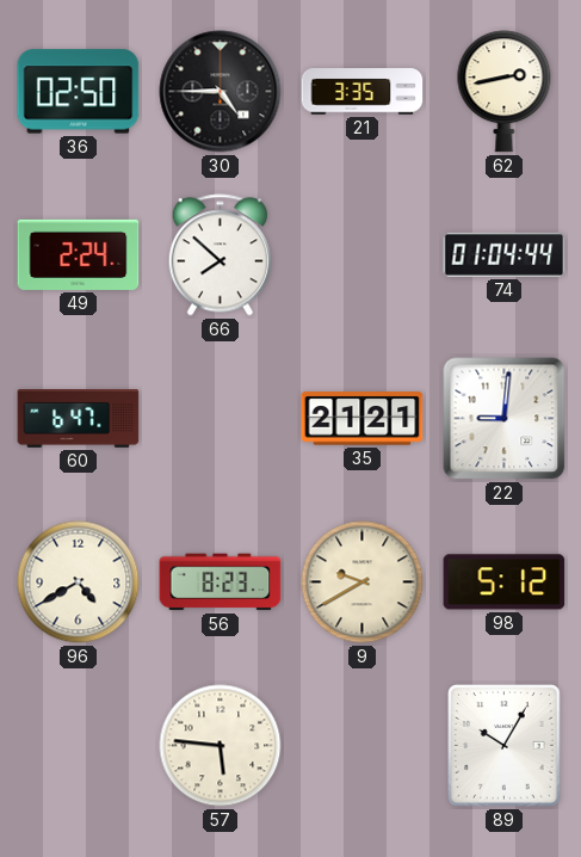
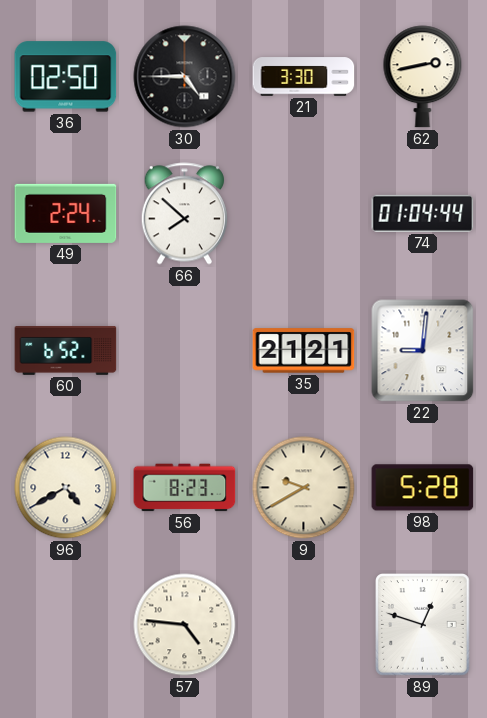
21: 3:35 -> 3:30
60: 6:47 -> 6:52
98: 5:12 -> 5:28
57: 5:46 -> 4:46
89: 10:05 -> 12:48
